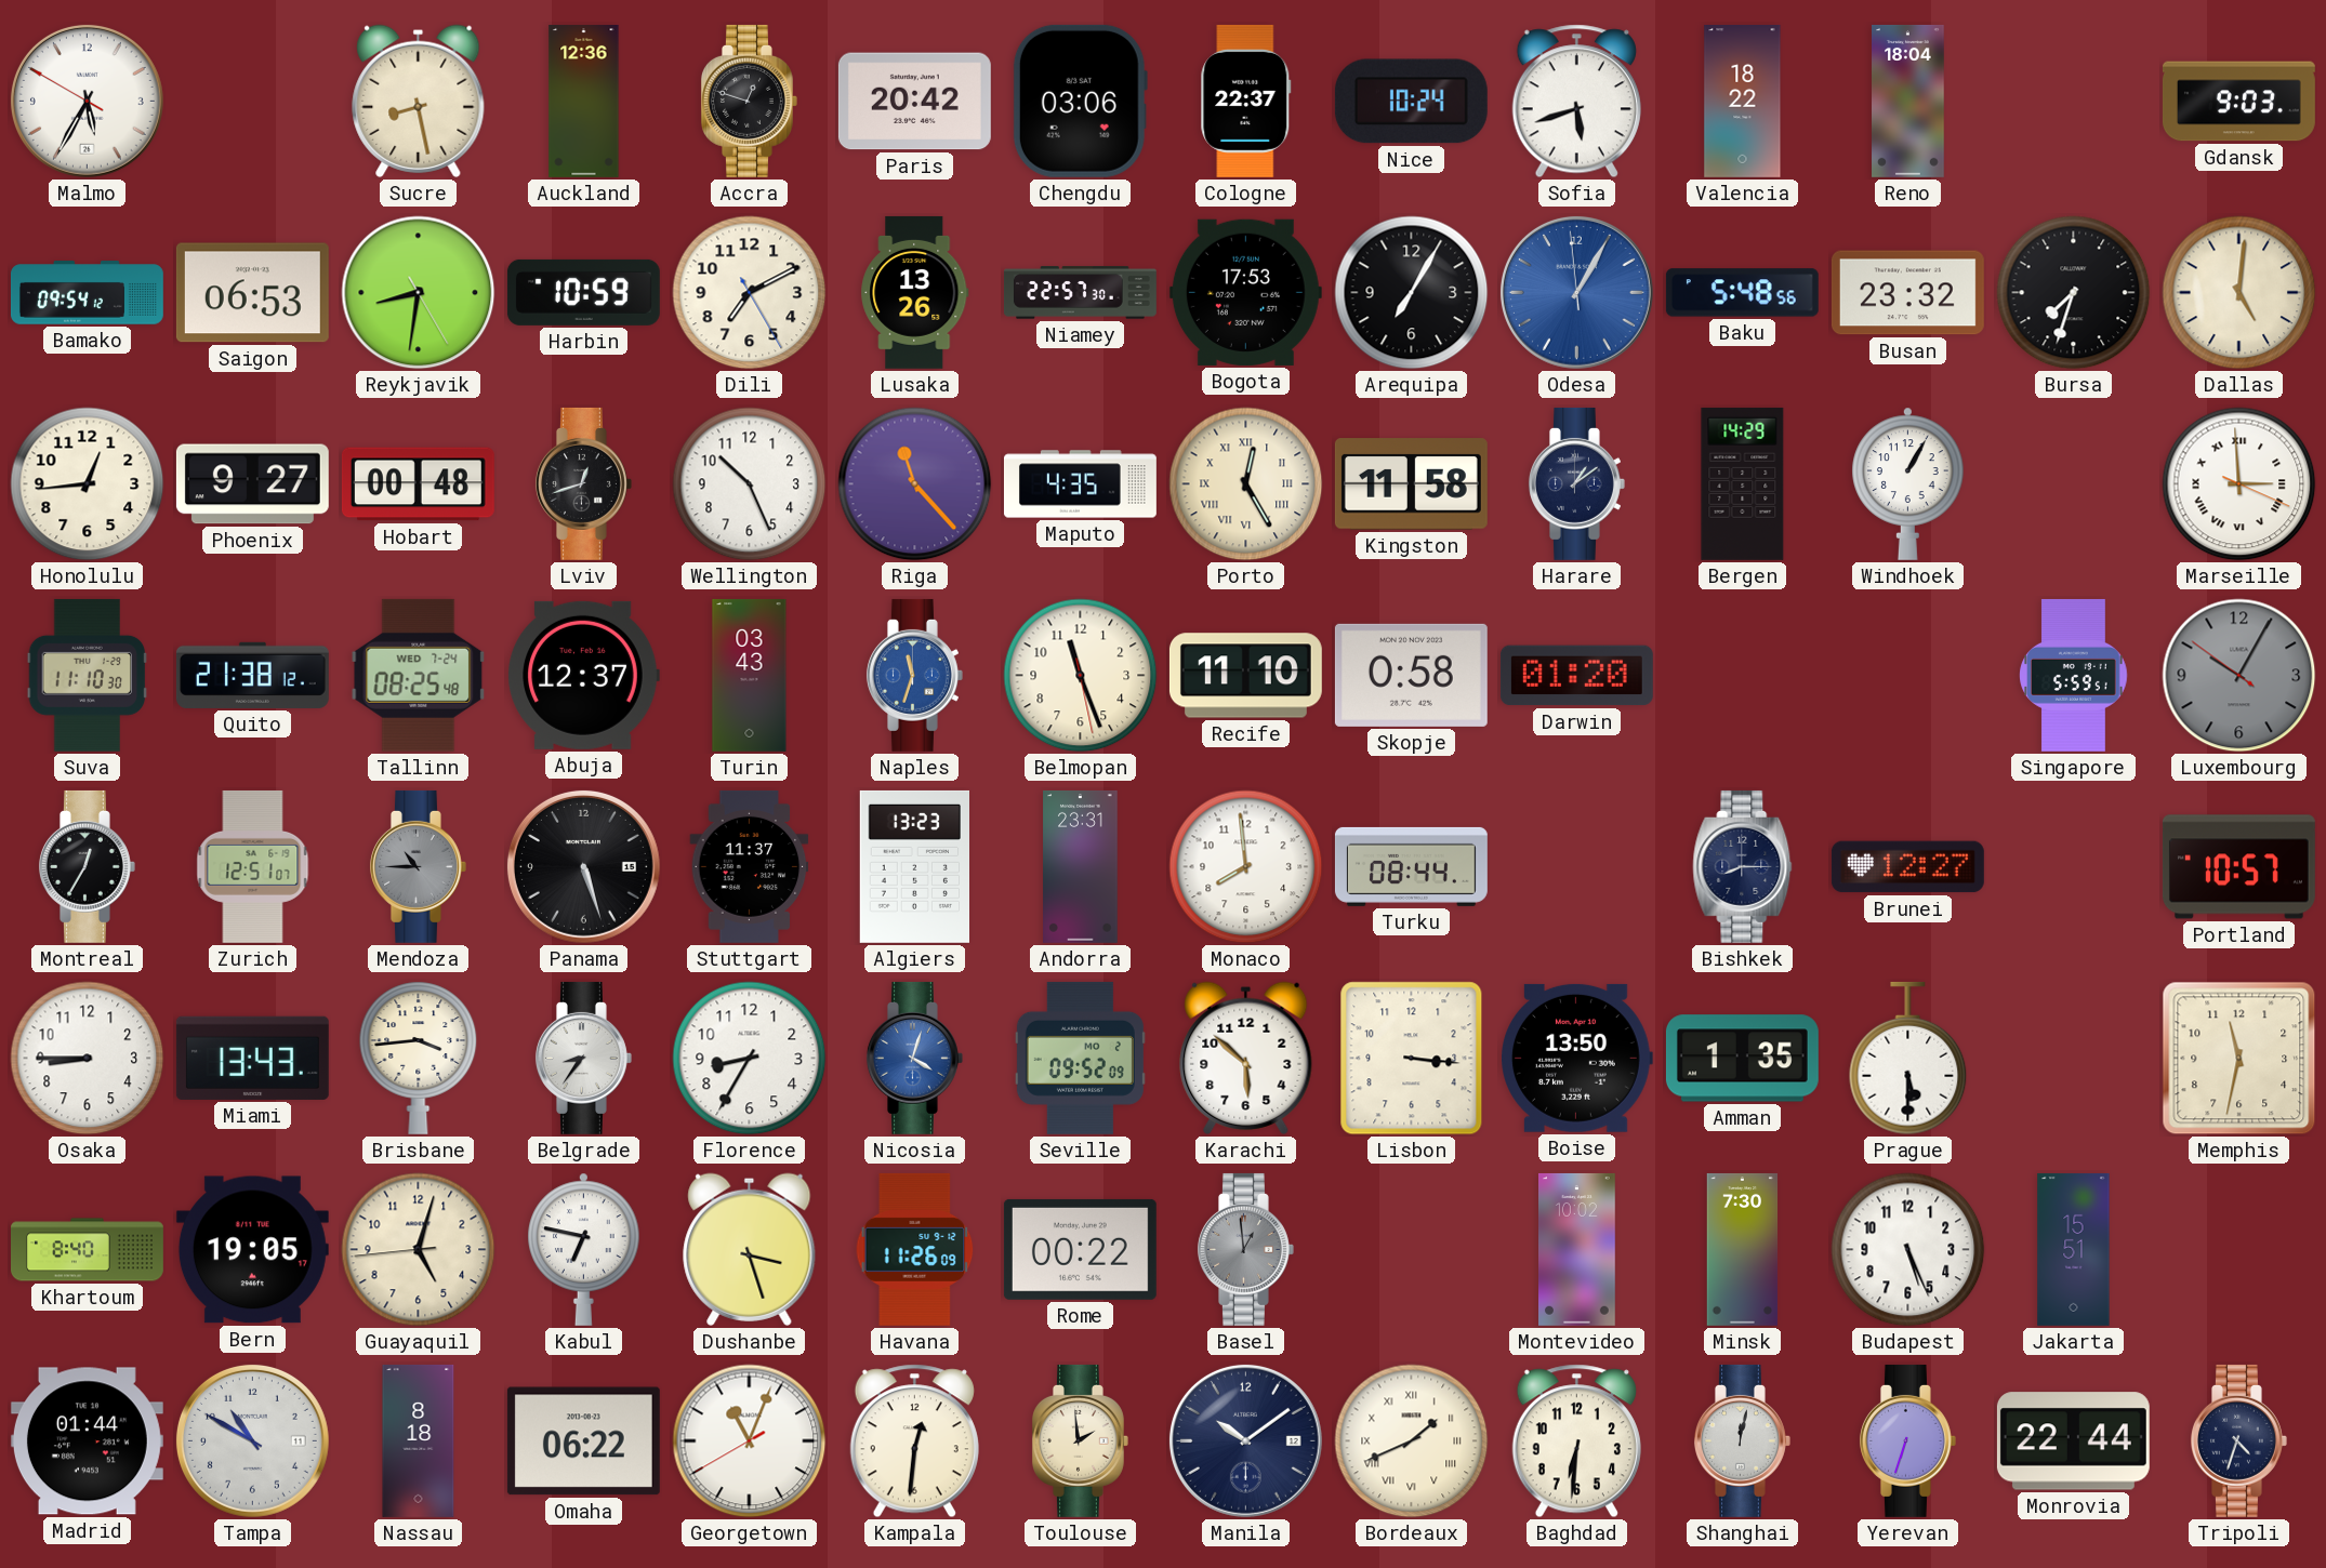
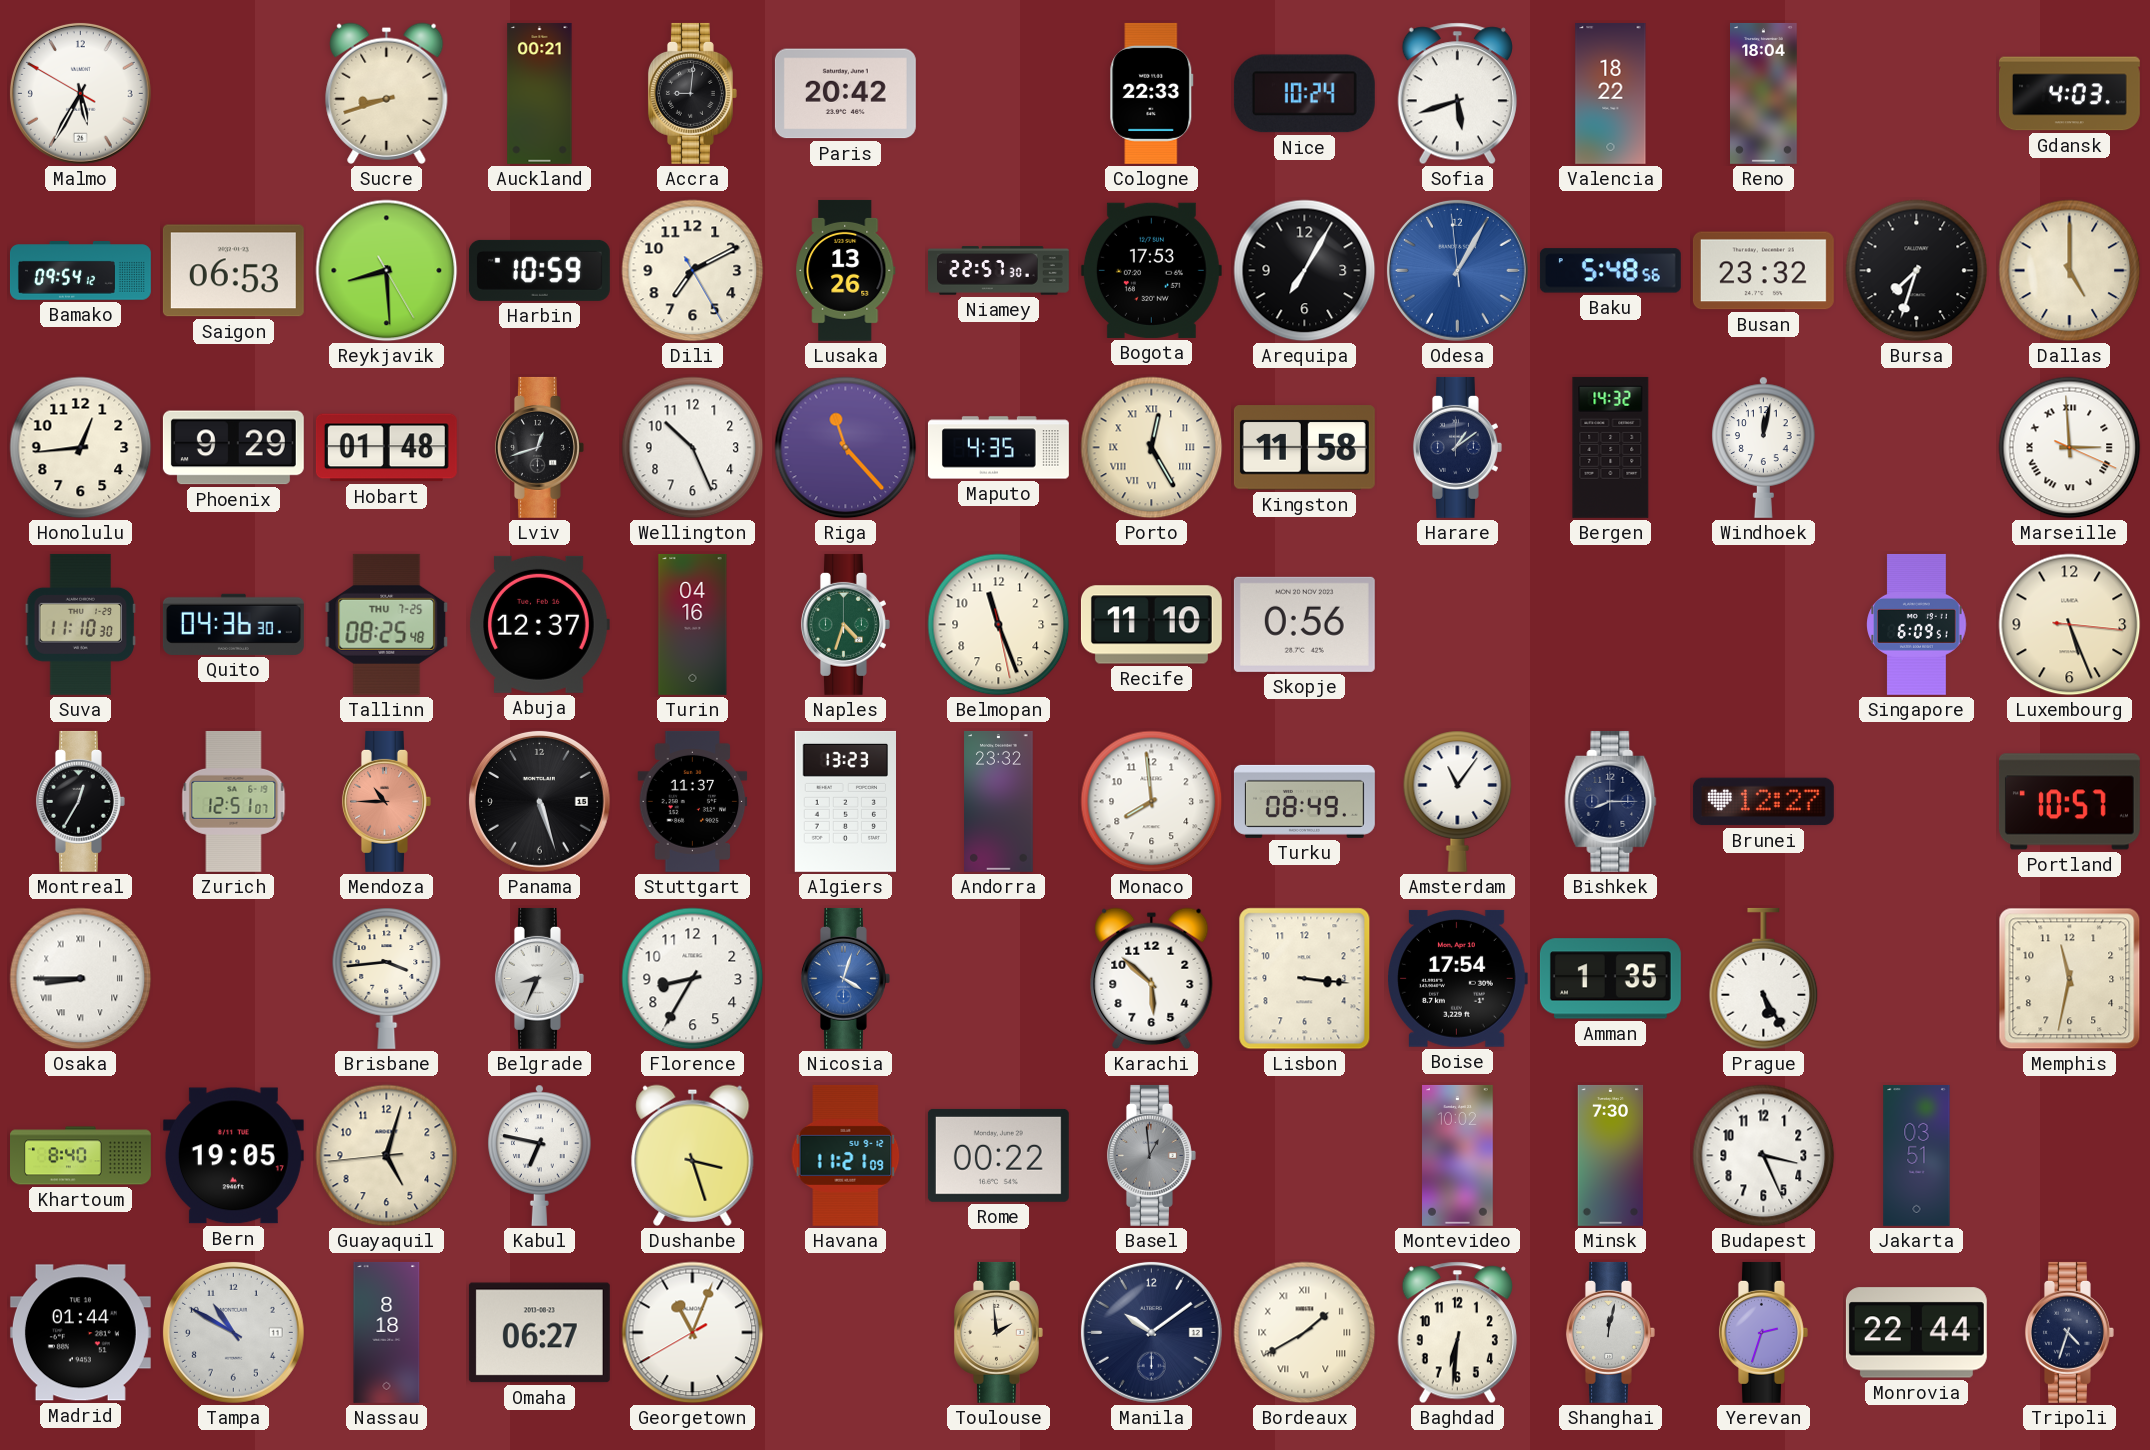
Sucre: 8:28 -> 8:42
Auckland: 12:36 -> 00:21
Accra: 12:48 -> 9:01
Chengdu: 03:06 -> none
Cologne: 22:37 -> 22:33
Gdansk: 9:03 -> 4:03
Reykjavik: 8:31 -> 8:29
Dallas: 5:01 -> 5:00
Phoenix: 9:27 -> 9:29
Hobart: 00:48 -> 01:48
Bergen: 14:29 -> 14:32
Windhoek: 1:05 -> 12:02
Quito: 21:38 -> 04:36
Tallinn date: WED 7-24 -> THU 7-25
Turin: 03:43 -> 04:16
Naples: 11:33 -> 4:33
Naples dial: blue -> green
Skopje: 0:58 -> 0:56
Darwin: 01:20 -> none
Singapore: 5:59 -> 6:09
Luxembourg: 10:04 -> 5:26
Luxembourg dial: grey -> cream
Mendoza dial: grey -> salmon
Andorra: 23:31 -> 23:32
Turku: 08:44 -> 08:49
Amsterdam: none -> 11:06
Osaka numerals: Arabic -> Roman
Miami: 13:43 -> none
Belgrade: 8:36 -> 8:34
Seville: 09:52 -> none
Boise: 13:50 -> 17:54
Prague: 5:30 -> 5:25
Havana: 11:26 -> 11:21
Budapest: 5:26 -> 3:26
Jakarta: 15:51 -> 03:51
Omaha: 06:22 -> 06:27
Kampala: 12:31 -> none
Bordeaux: 1:41 -> 1:40
Yerevan: 6:33 -> 2:33
